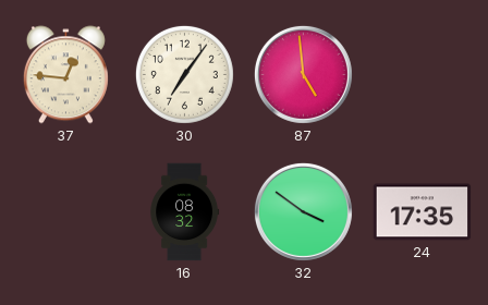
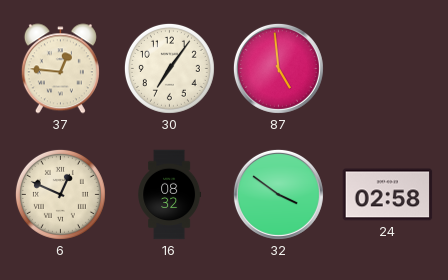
6: none -> 12:49
24: 17:35 -> 02:58
